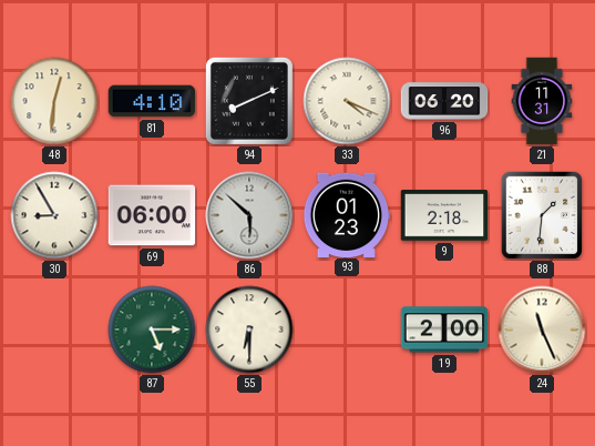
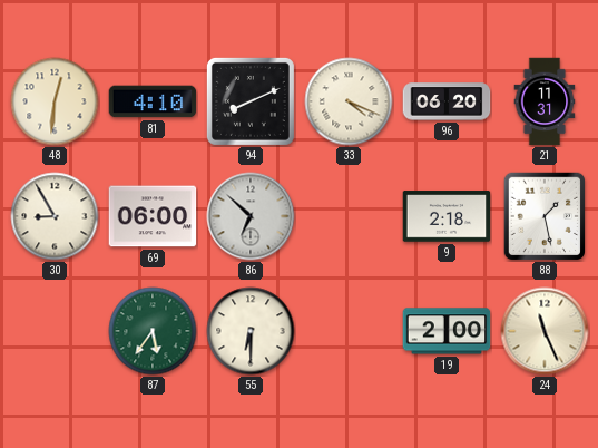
86: 5:52 -> 6:52
93: 01:23 -> none
88: 1:31 -> 1:28
87: 5:15 -> 5:36
